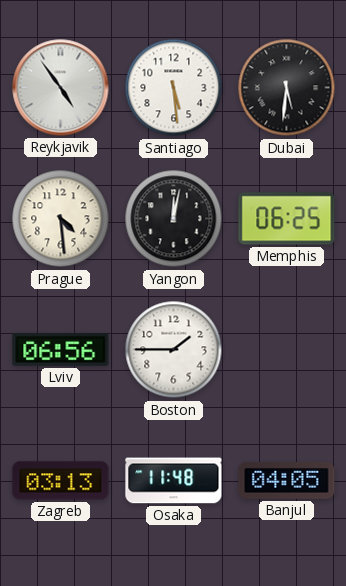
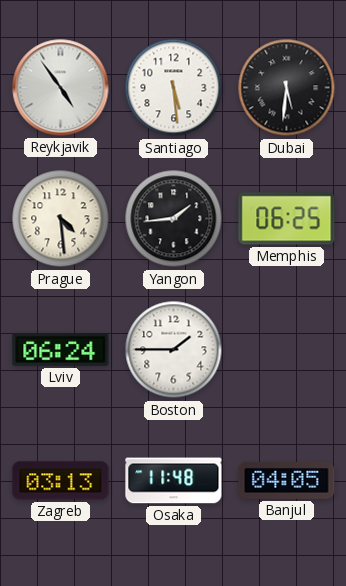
Yangon: 12:02 -> 1:44
Lviv: 06:56 -> 06:24
